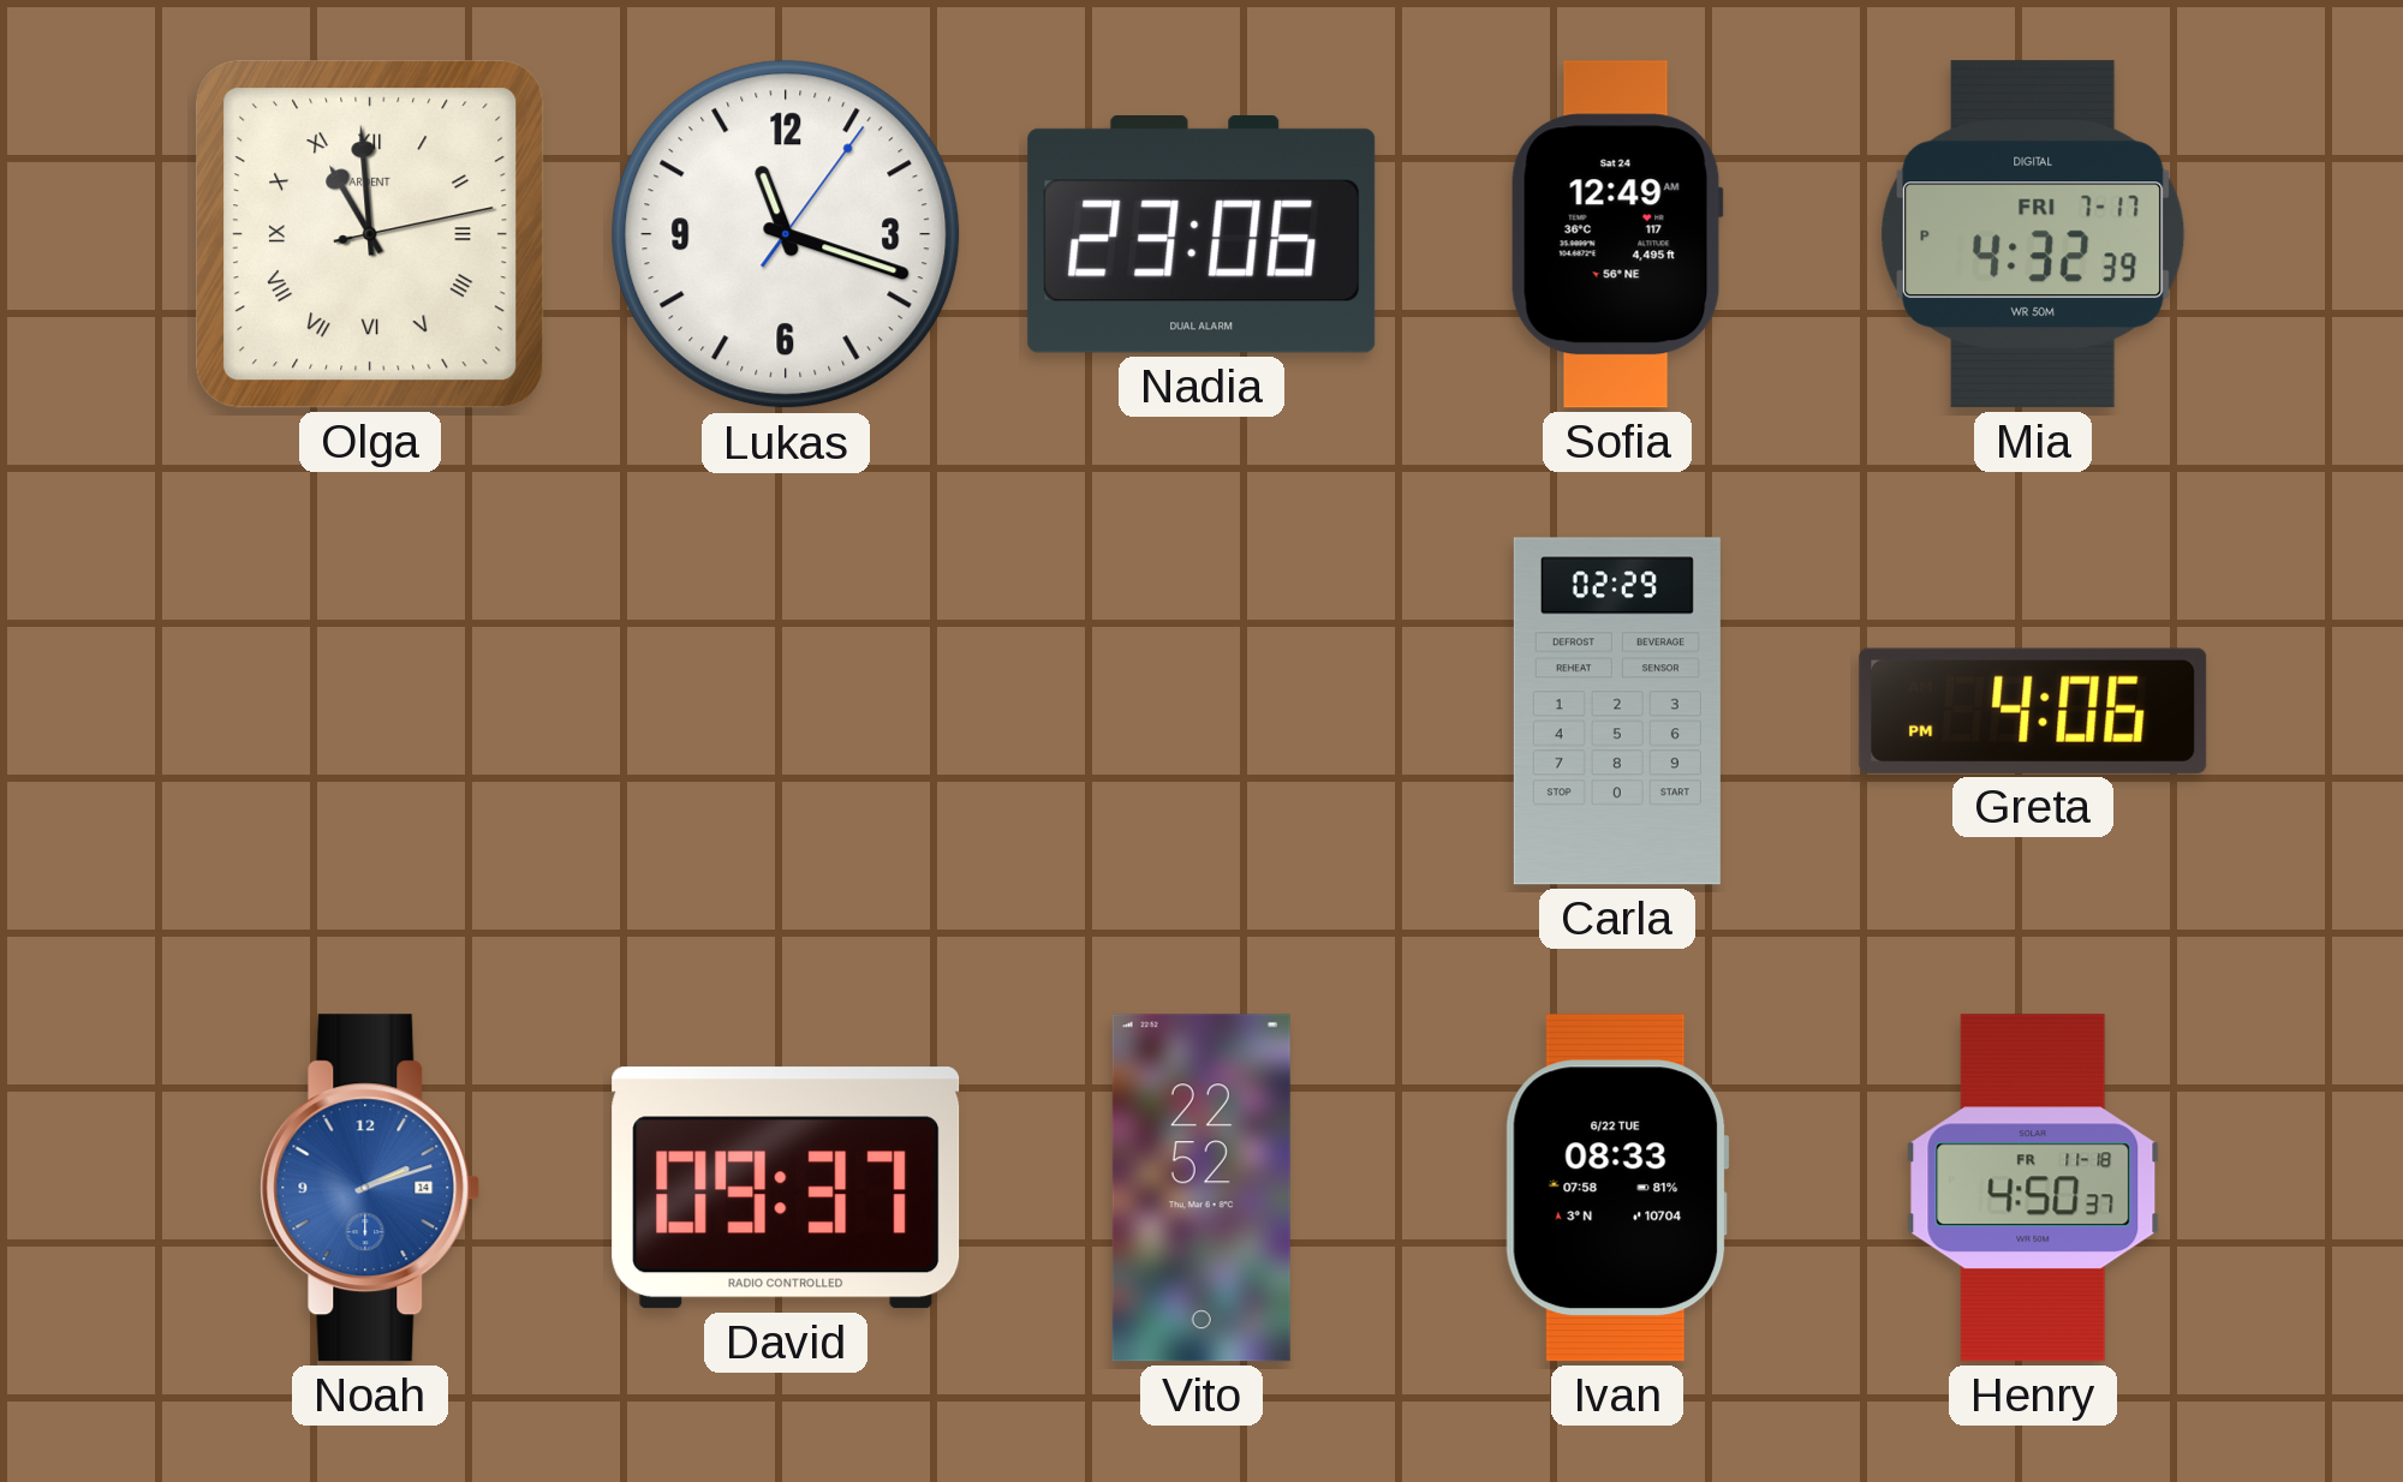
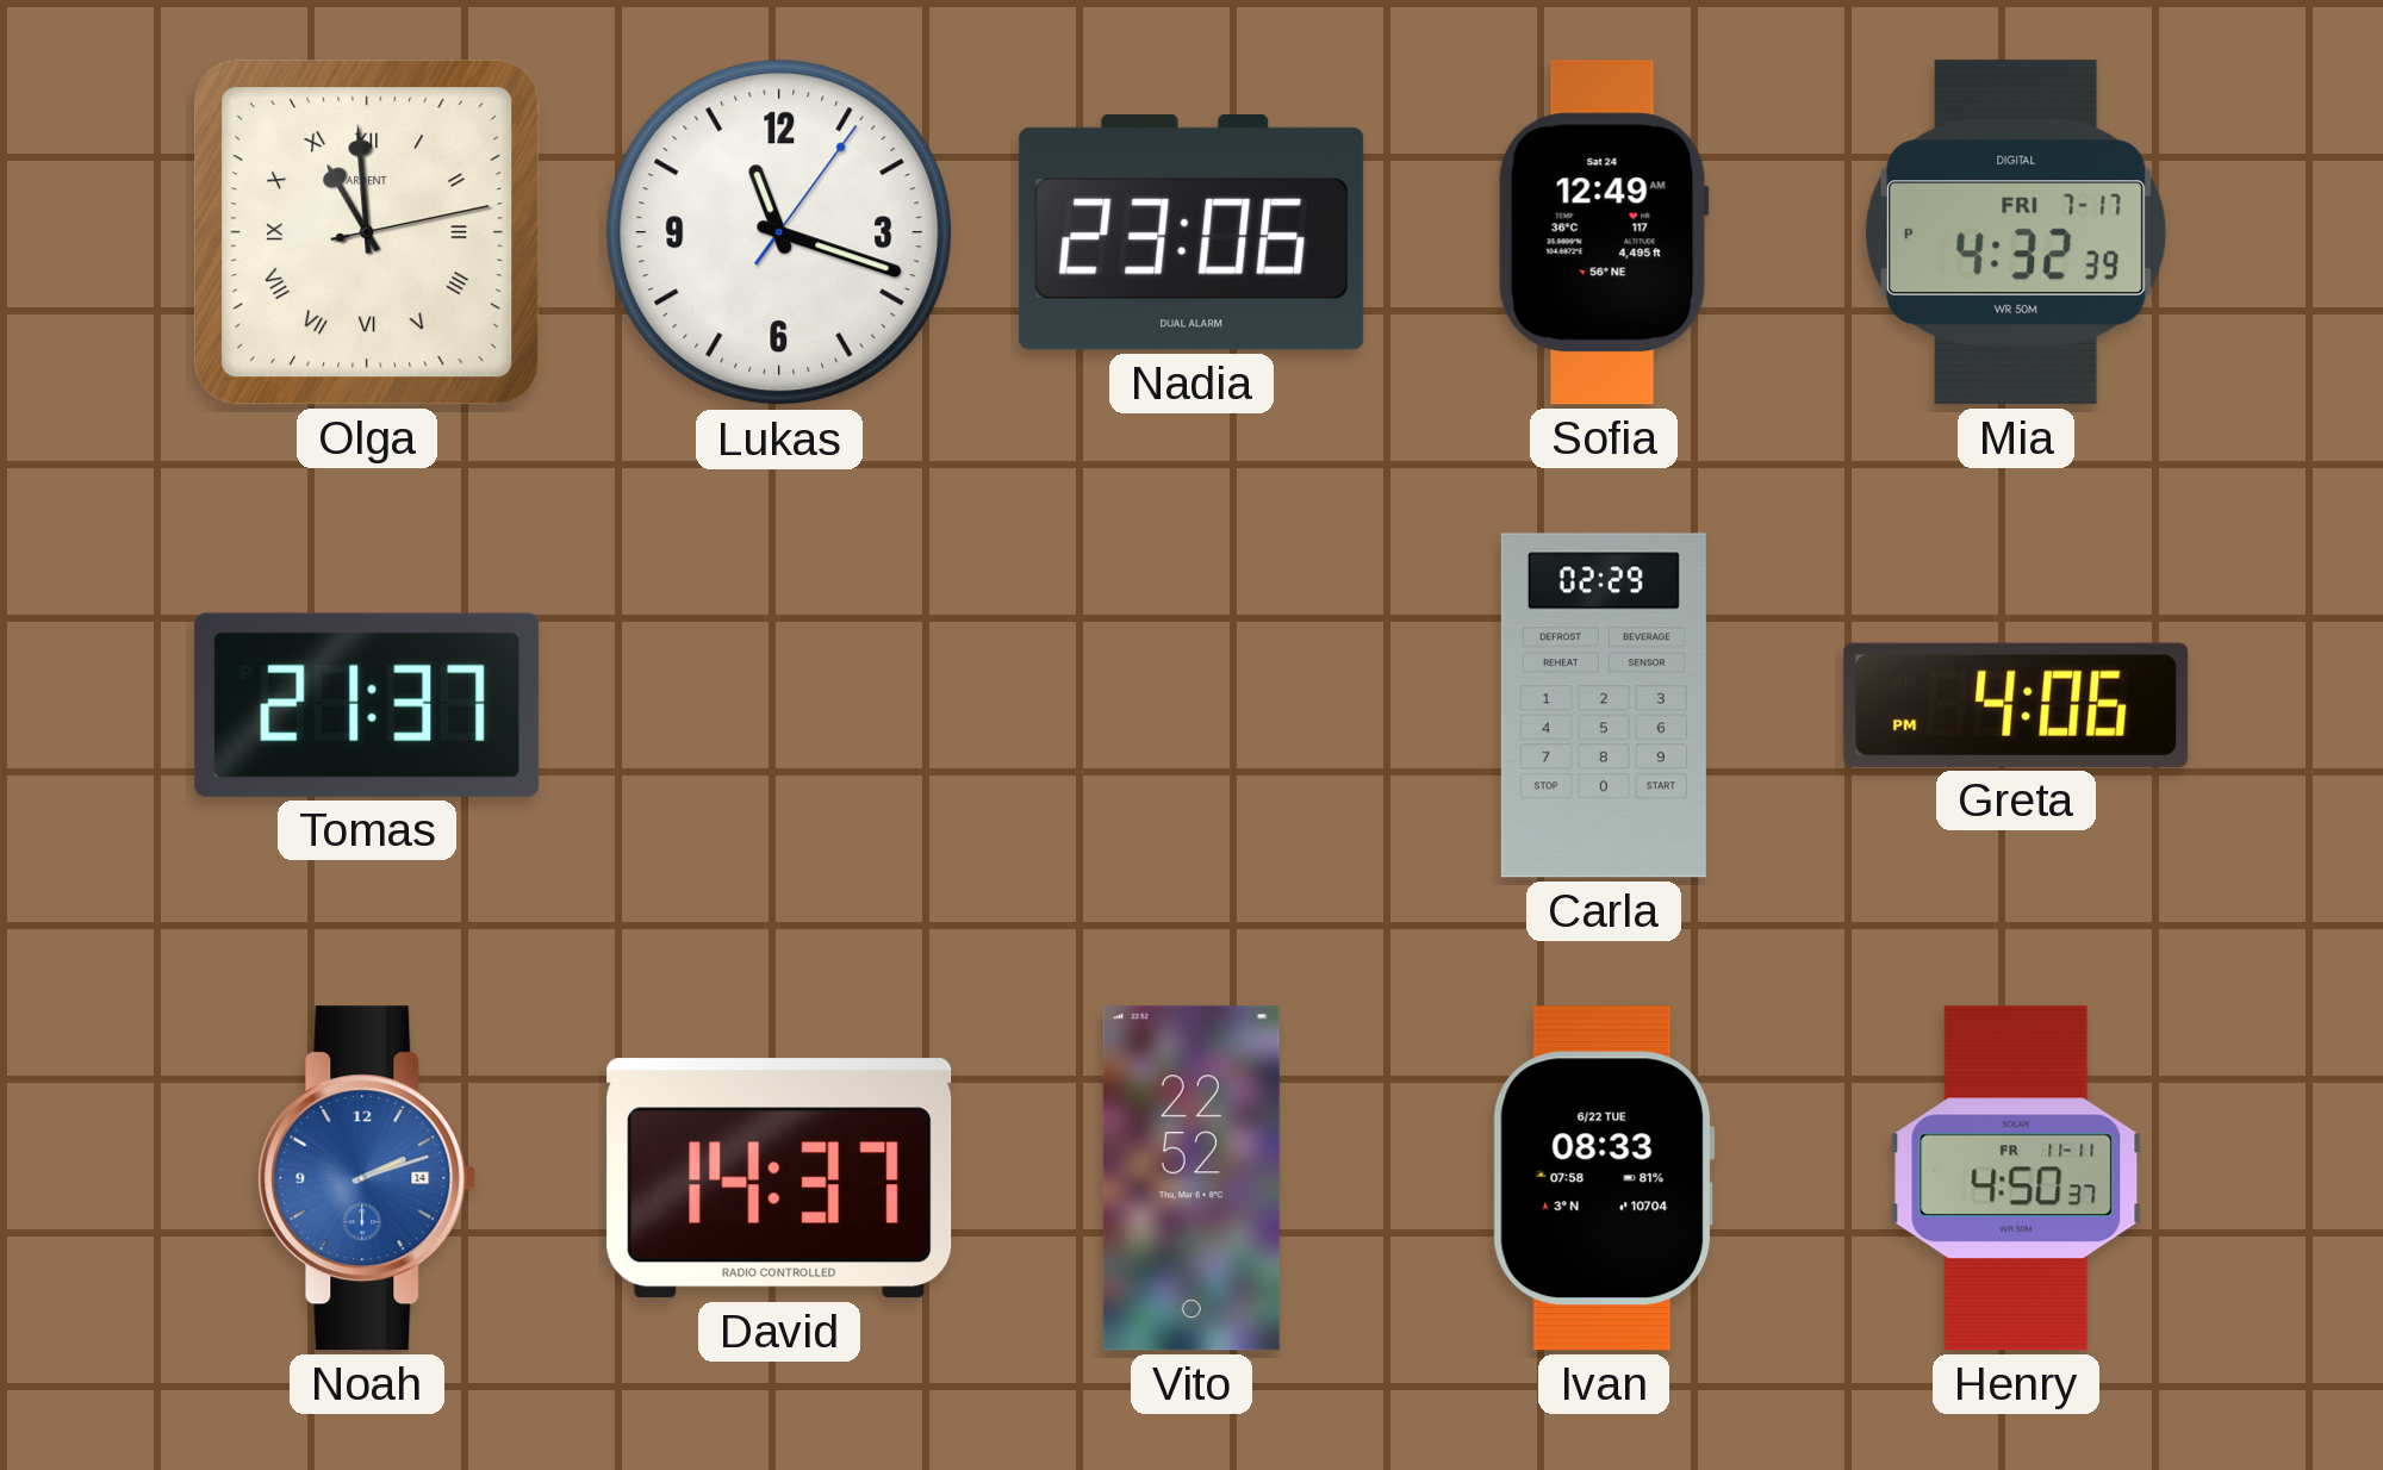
Tomas: none -> 21:37
David: 09:37 -> 14:37
Henry date: FR 11-18 -> FR 11-11
